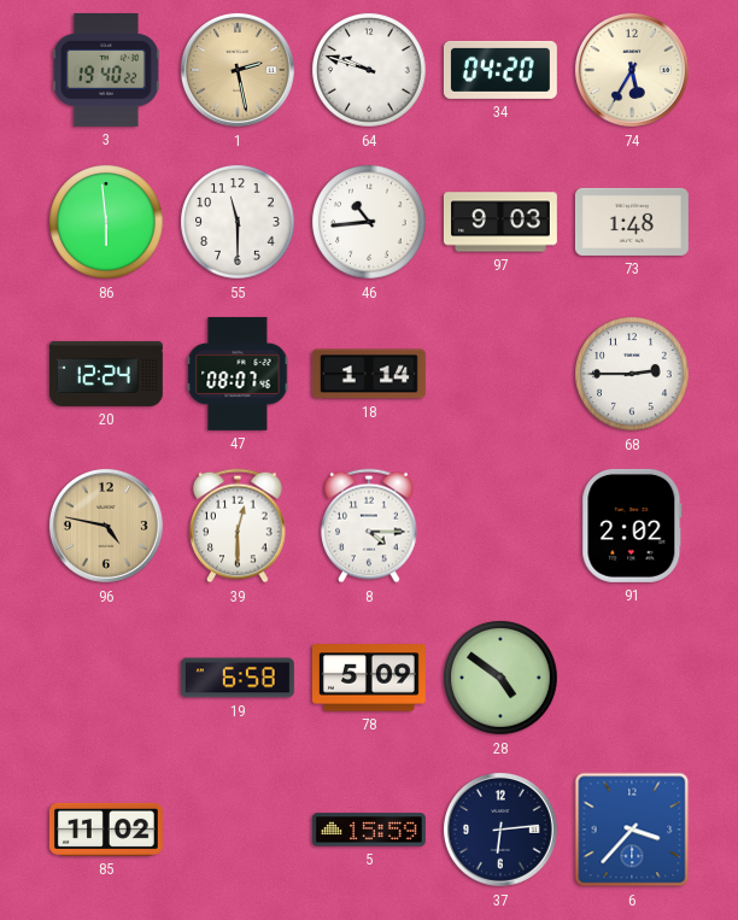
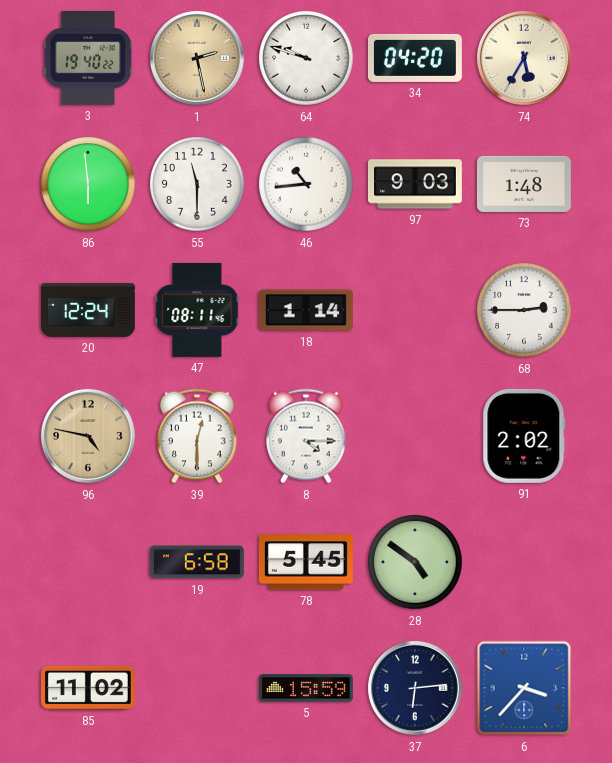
47: 08:07 -> 08:11
78: 5:09 -> 5:45
